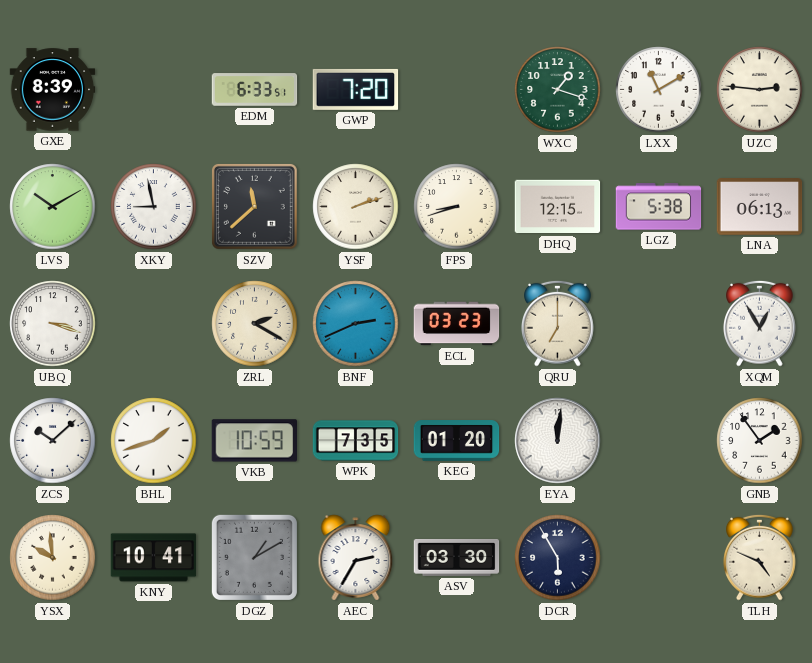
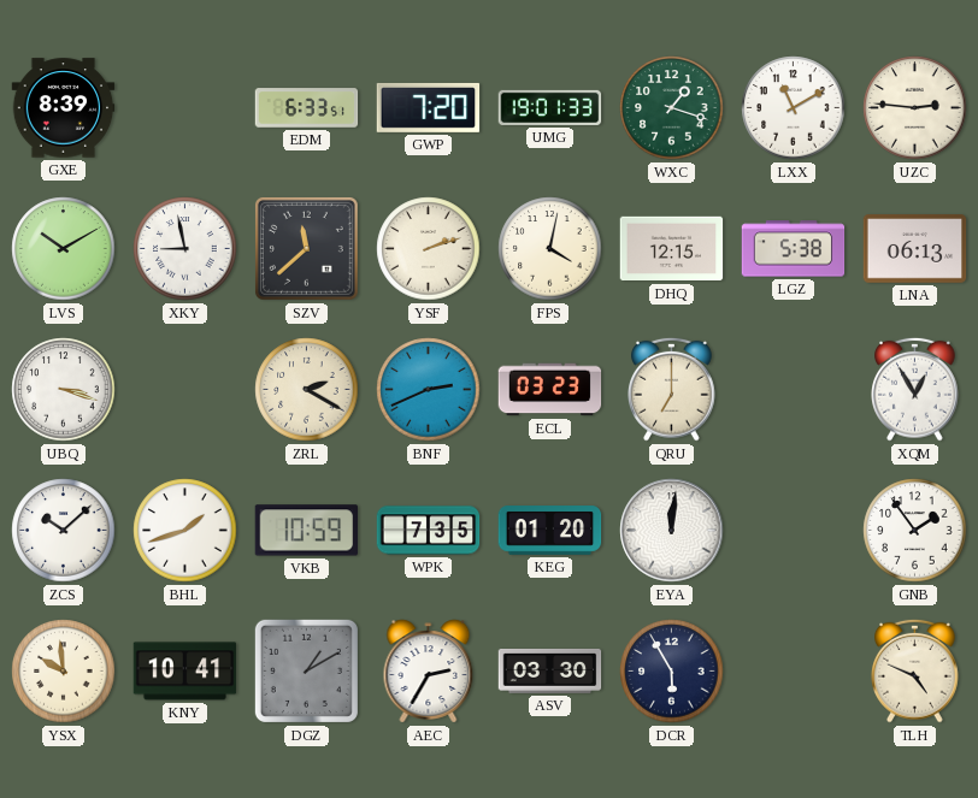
UMG: none -> 19:01
FPS: 8:42 -> 4:02
